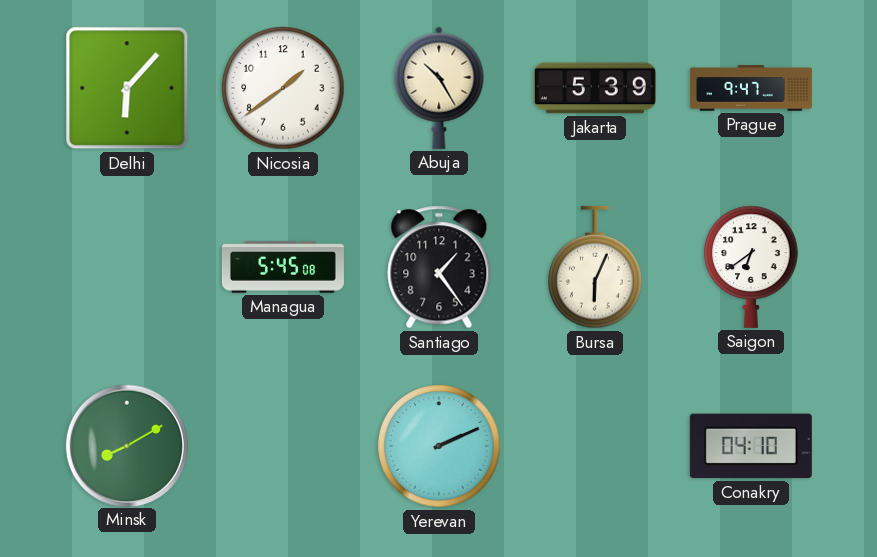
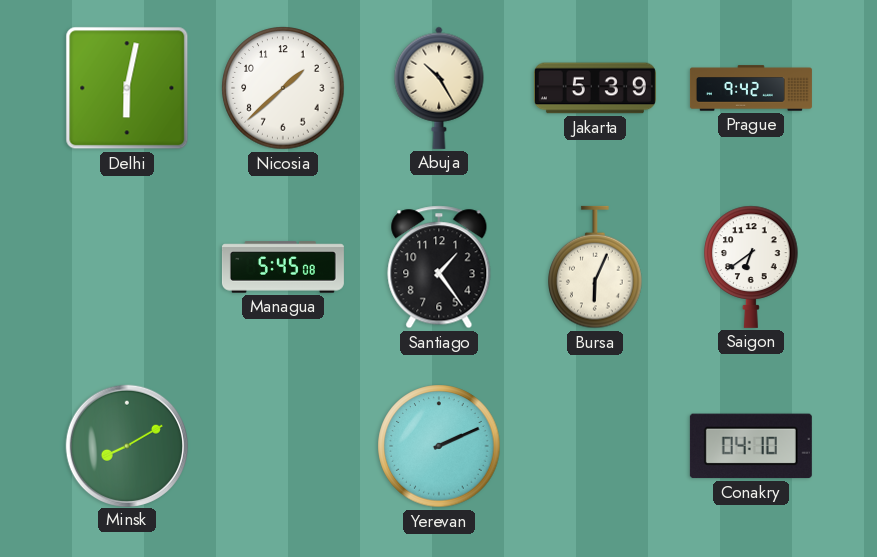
Delhi: 6:07 -> 6:02
Nicosia: 1:39 -> 1:38
Prague: 9:47 -> 9:42
